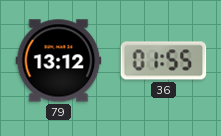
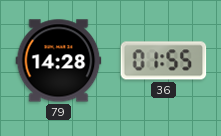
79: 13:12 -> 14:28
